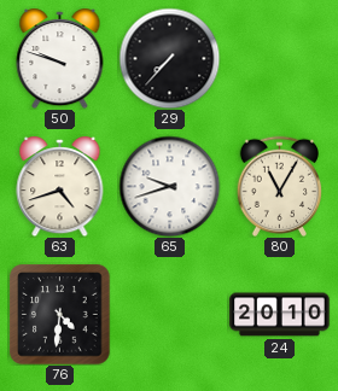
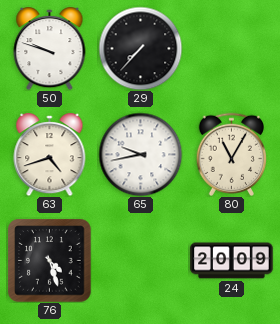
65: 9:42 -> 9:43
76: 4:31 -> 4:27
24: 20:10 -> 20:09
